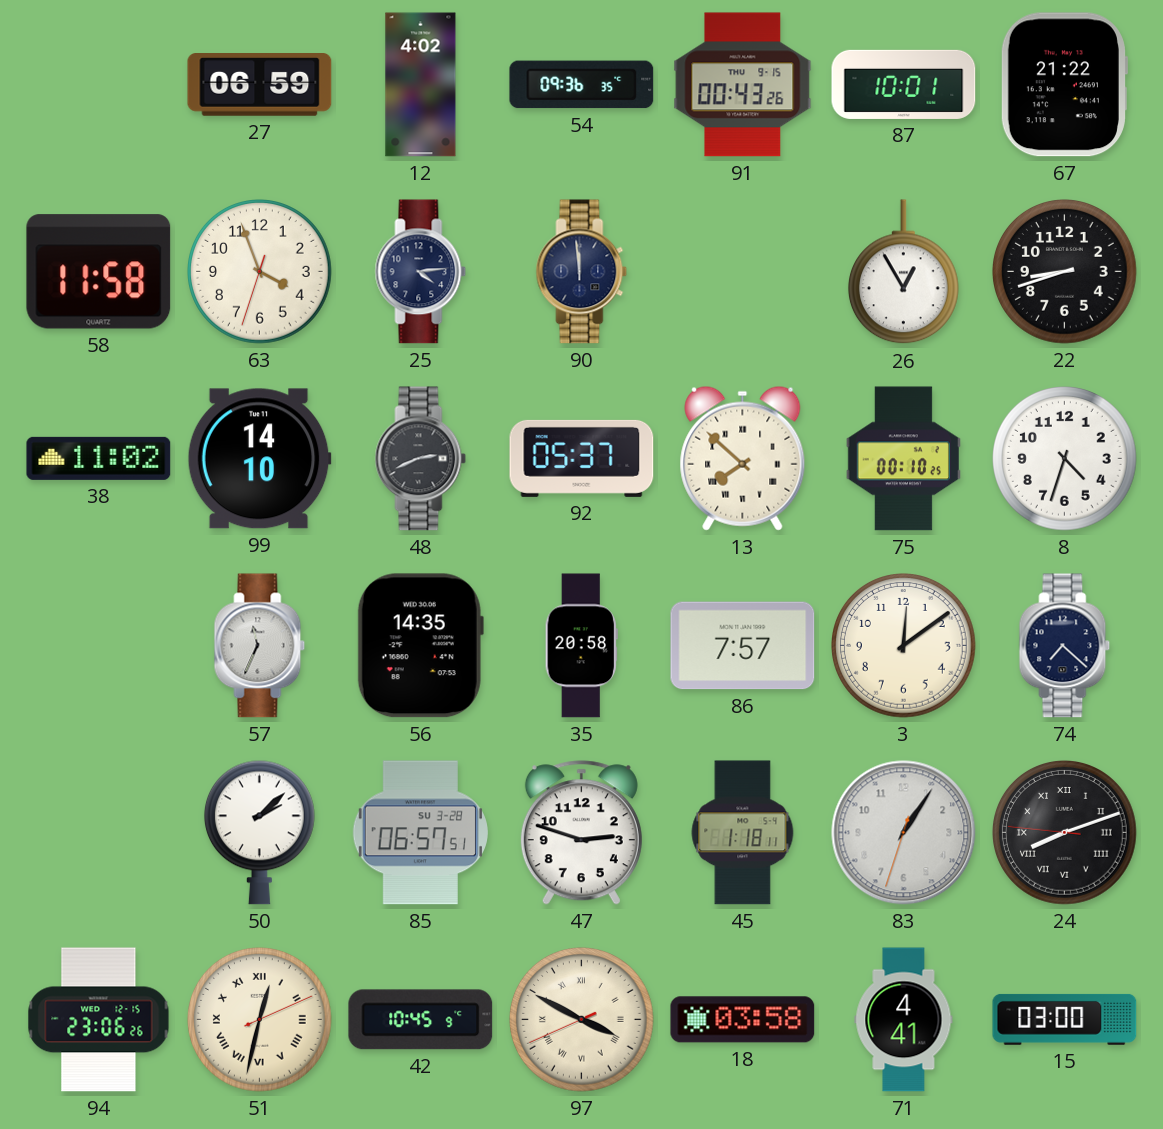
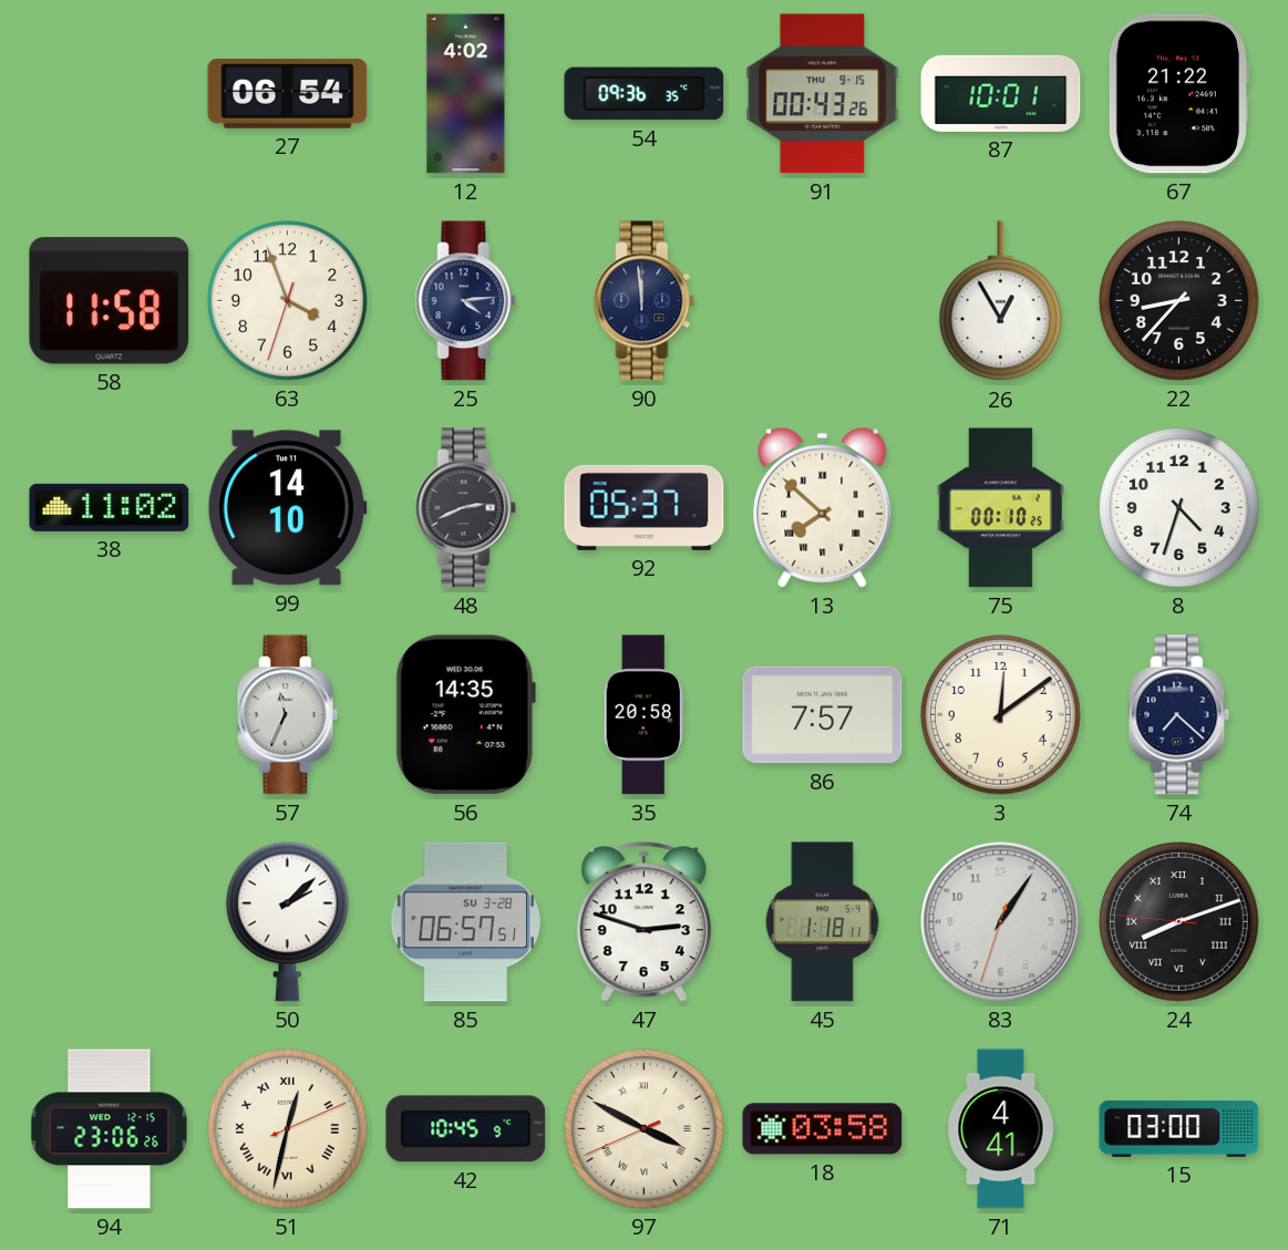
27: 06:59 -> 06:54
22: 8:42 -> 8:37
